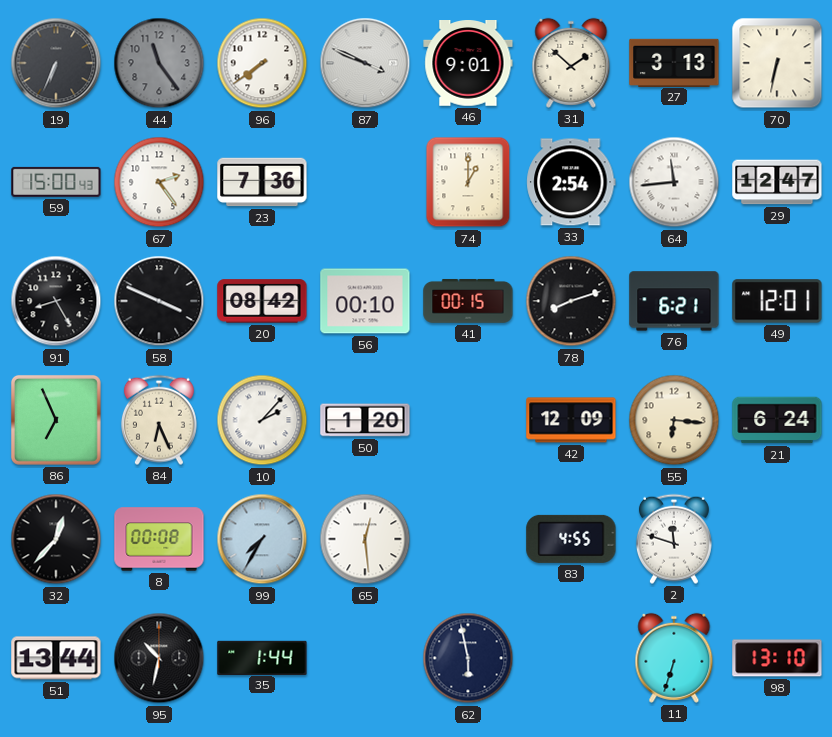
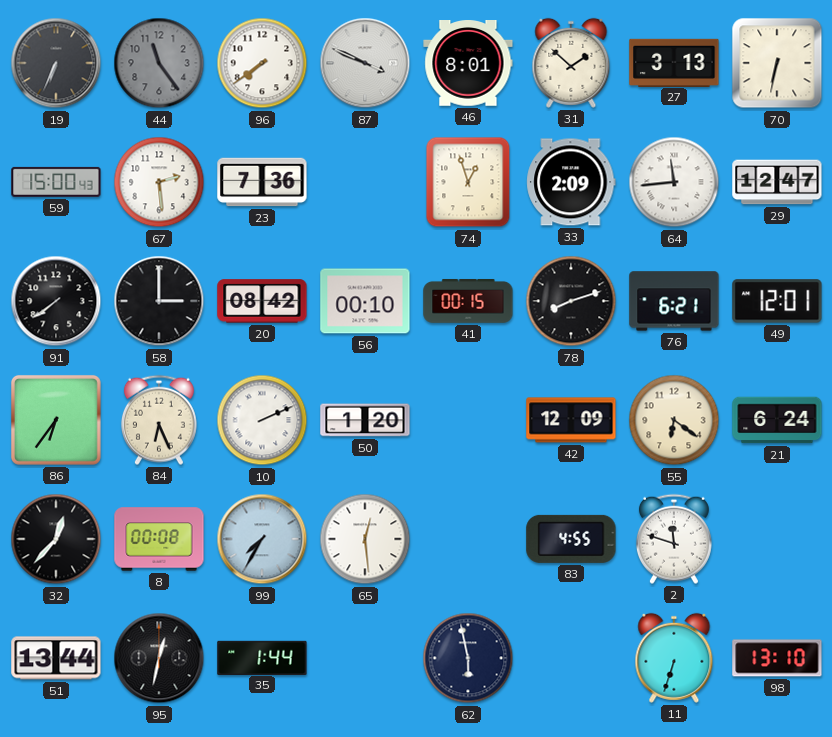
46: 9:01 -> 8:01
67: 2:24 -> 2:29
74: 1:00 -> 12:57
33: 2:54 -> 2:09
91: 8:25 -> 7:39
58: 3:49 -> 3:00
86: 6:56 -> 6:36
10: 2:07 -> 2:11
55: 6:16 -> 6:21
95: 10:32 -> 12:32
